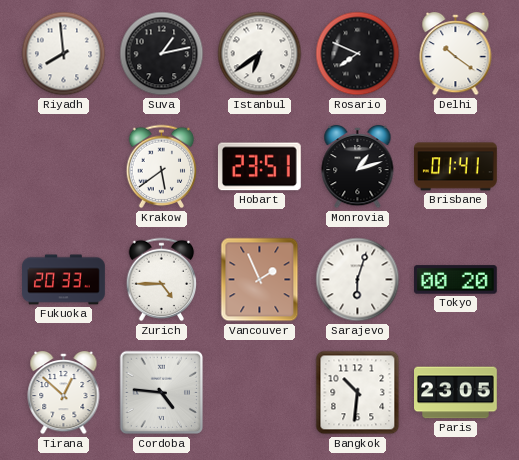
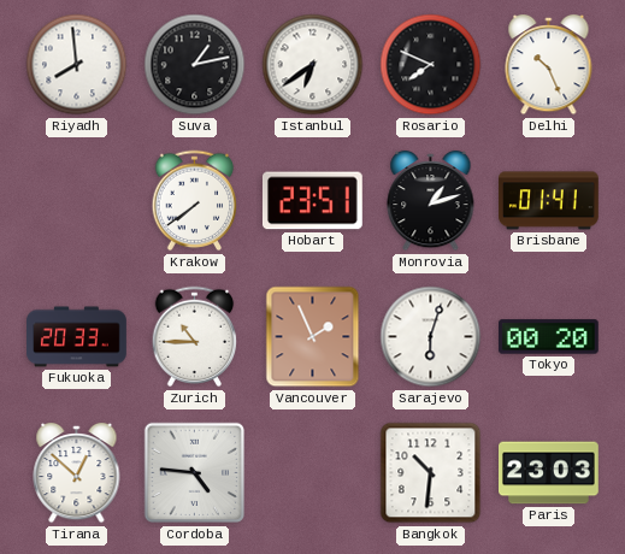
Delhi: 10:21 -> 10:26
Krakow: 5:39 -> 7:39
Zurich: 4:45 -> 10:45
Paris: 23:05 -> 23:03
